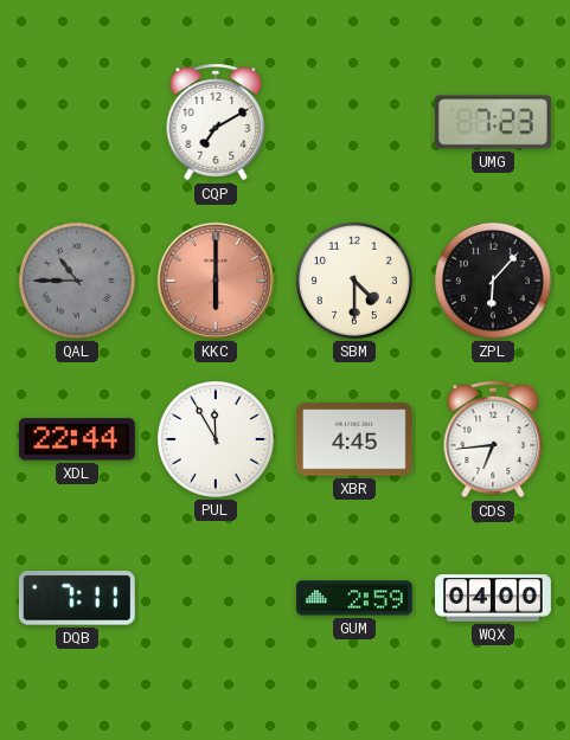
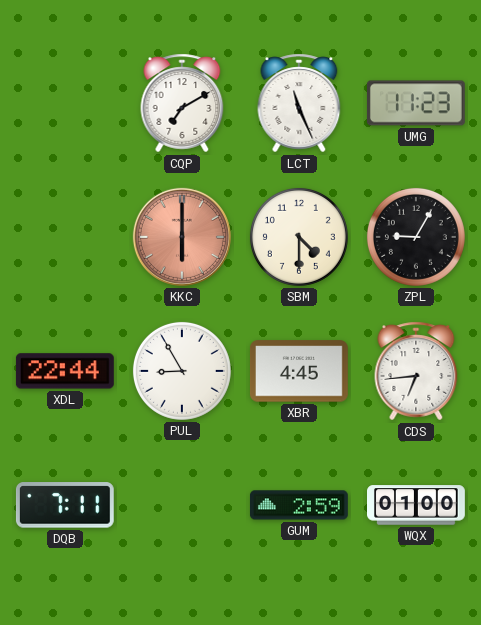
LCT: none -> 11:26
UMG: 7:23 -> 11:23
QAL: 10:45 -> none
ZPL: 6:07 -> 9:05
PUL: 11:55 -> 8:55
WQX: 04:00 -> 01:00
